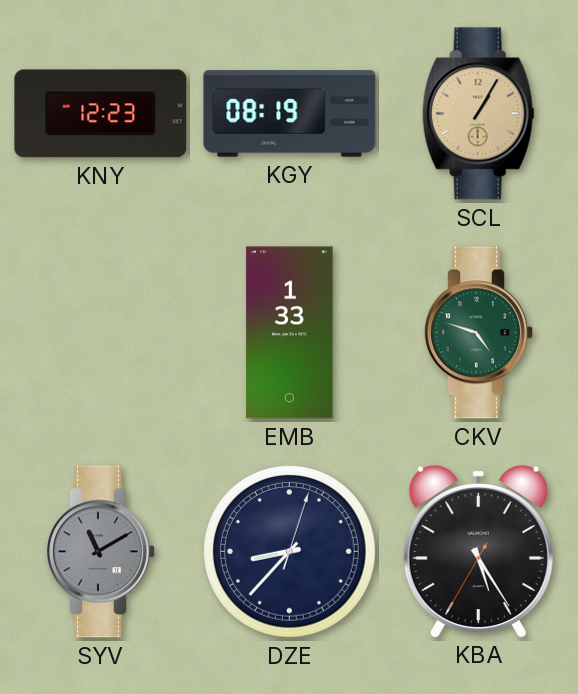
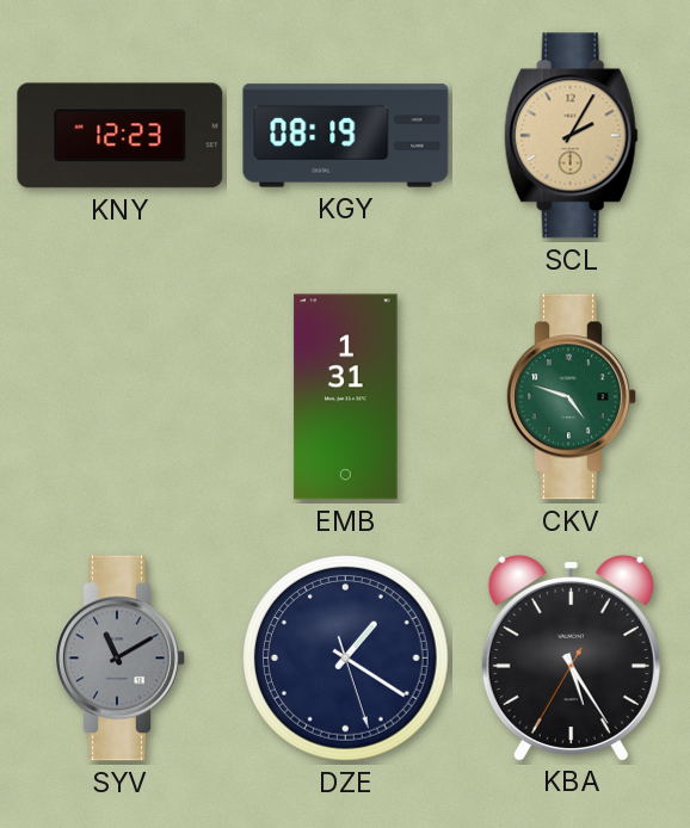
SCL: 1:05 -> 2:05
EMB: 1:33 -> 1:31
DZE: 8:37 -> 1:20
